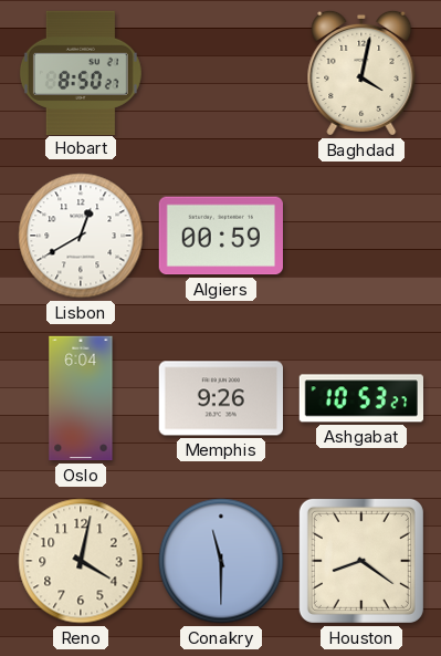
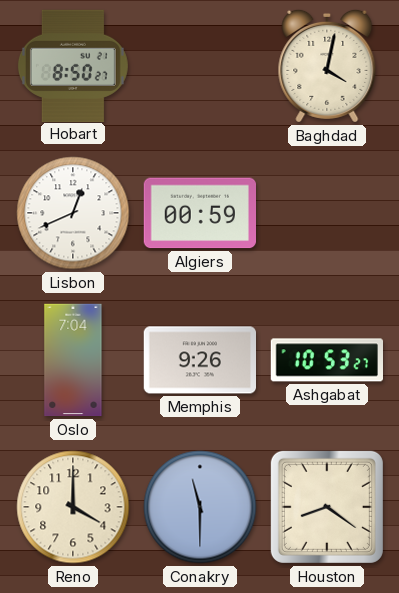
Lisbon: 12:40 -> 12:41
Oslo: 6:04 -> 7:04
Reno: 4:02 -> 4:00
